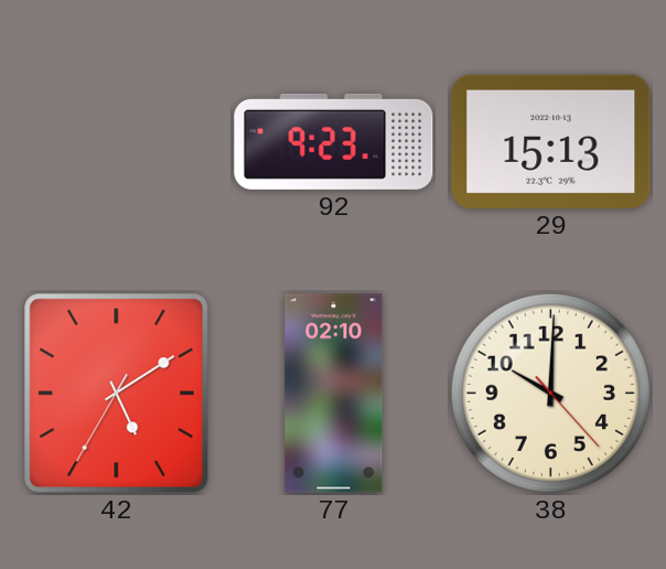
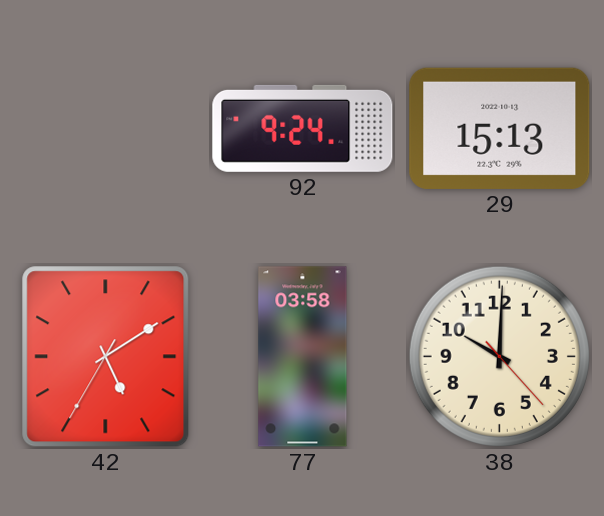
92: 9:23 -> 9:24
77: 02:10 -> 03:58
